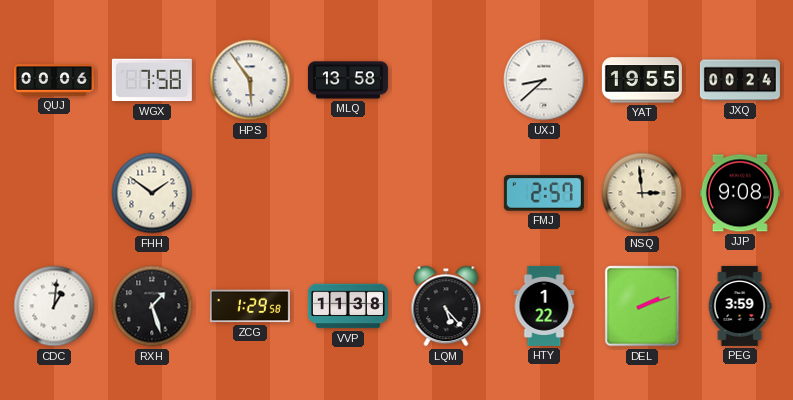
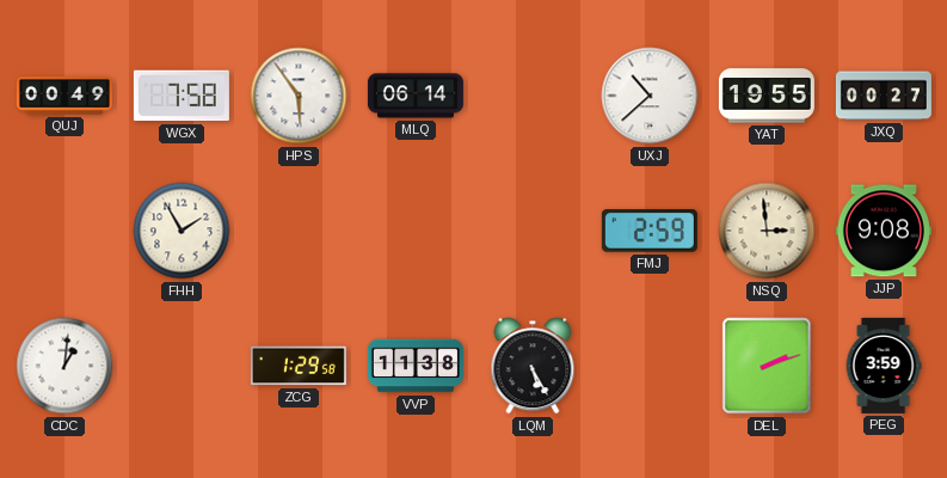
QUJ: 00:06 -> 00:49
MLQ: 13:58 -> 06:14
UXJ: 8:38 -> 10:38
JXQ: 00:24 -> 00:27
FHH: 1:51 -> 1:55
FMJ: 2:57 -> 2:59
RXH: 1:27 -> none
LQM: 5:23 -> 5:25
HTY: 1:22 -> none
